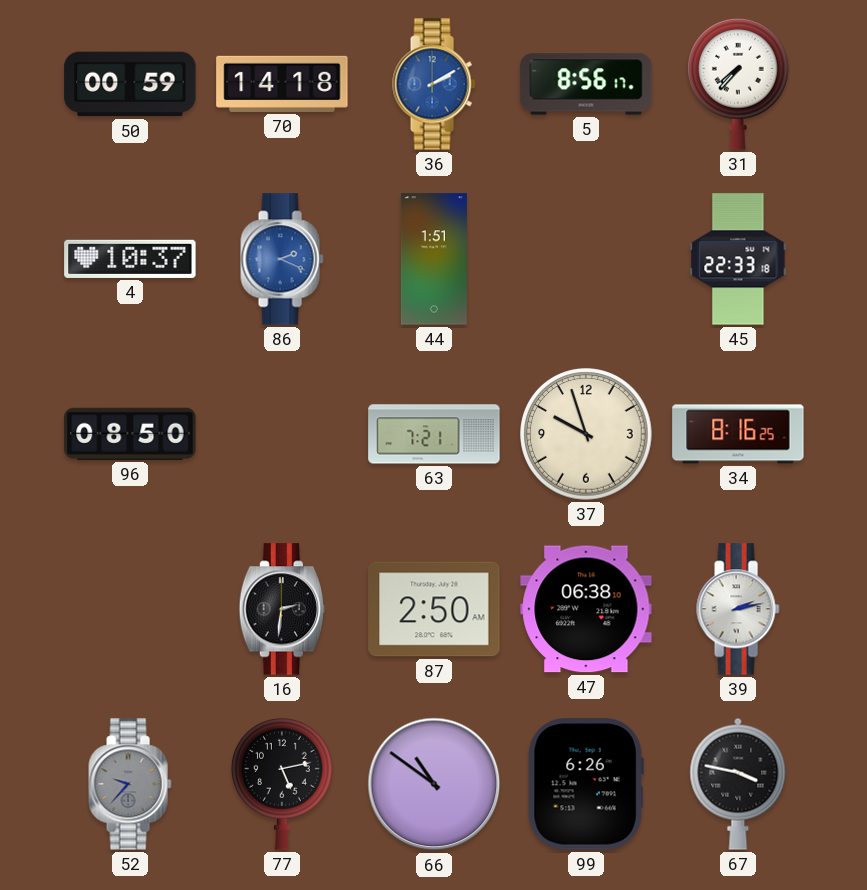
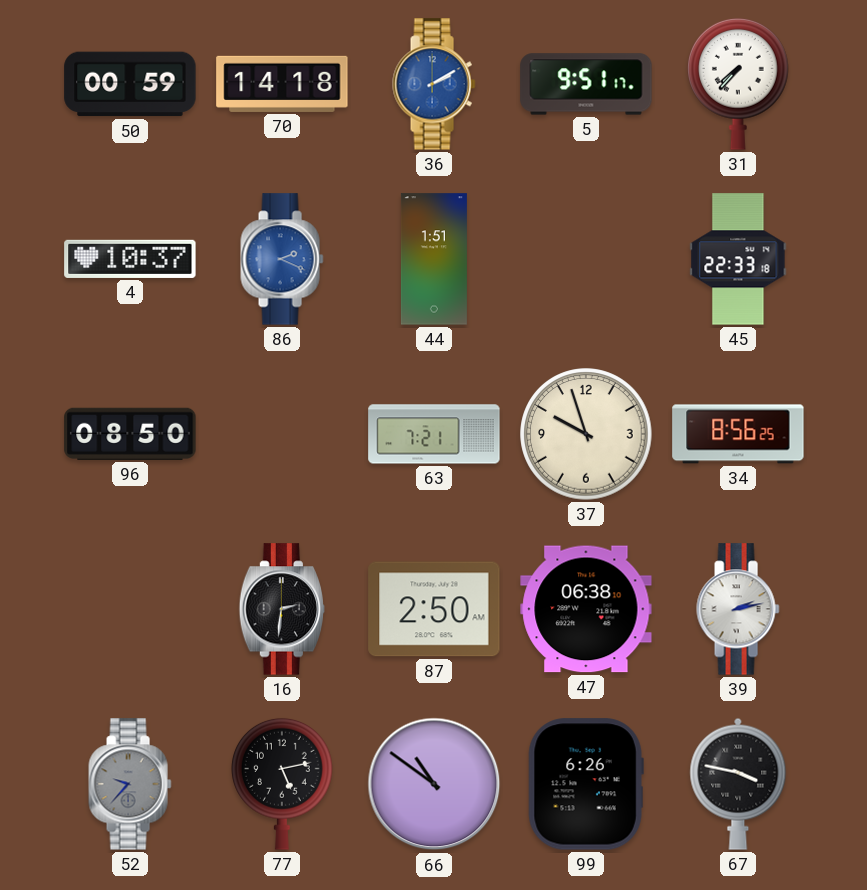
5: 8:56 -> 9:51
34: 8:16 -> 8:56
